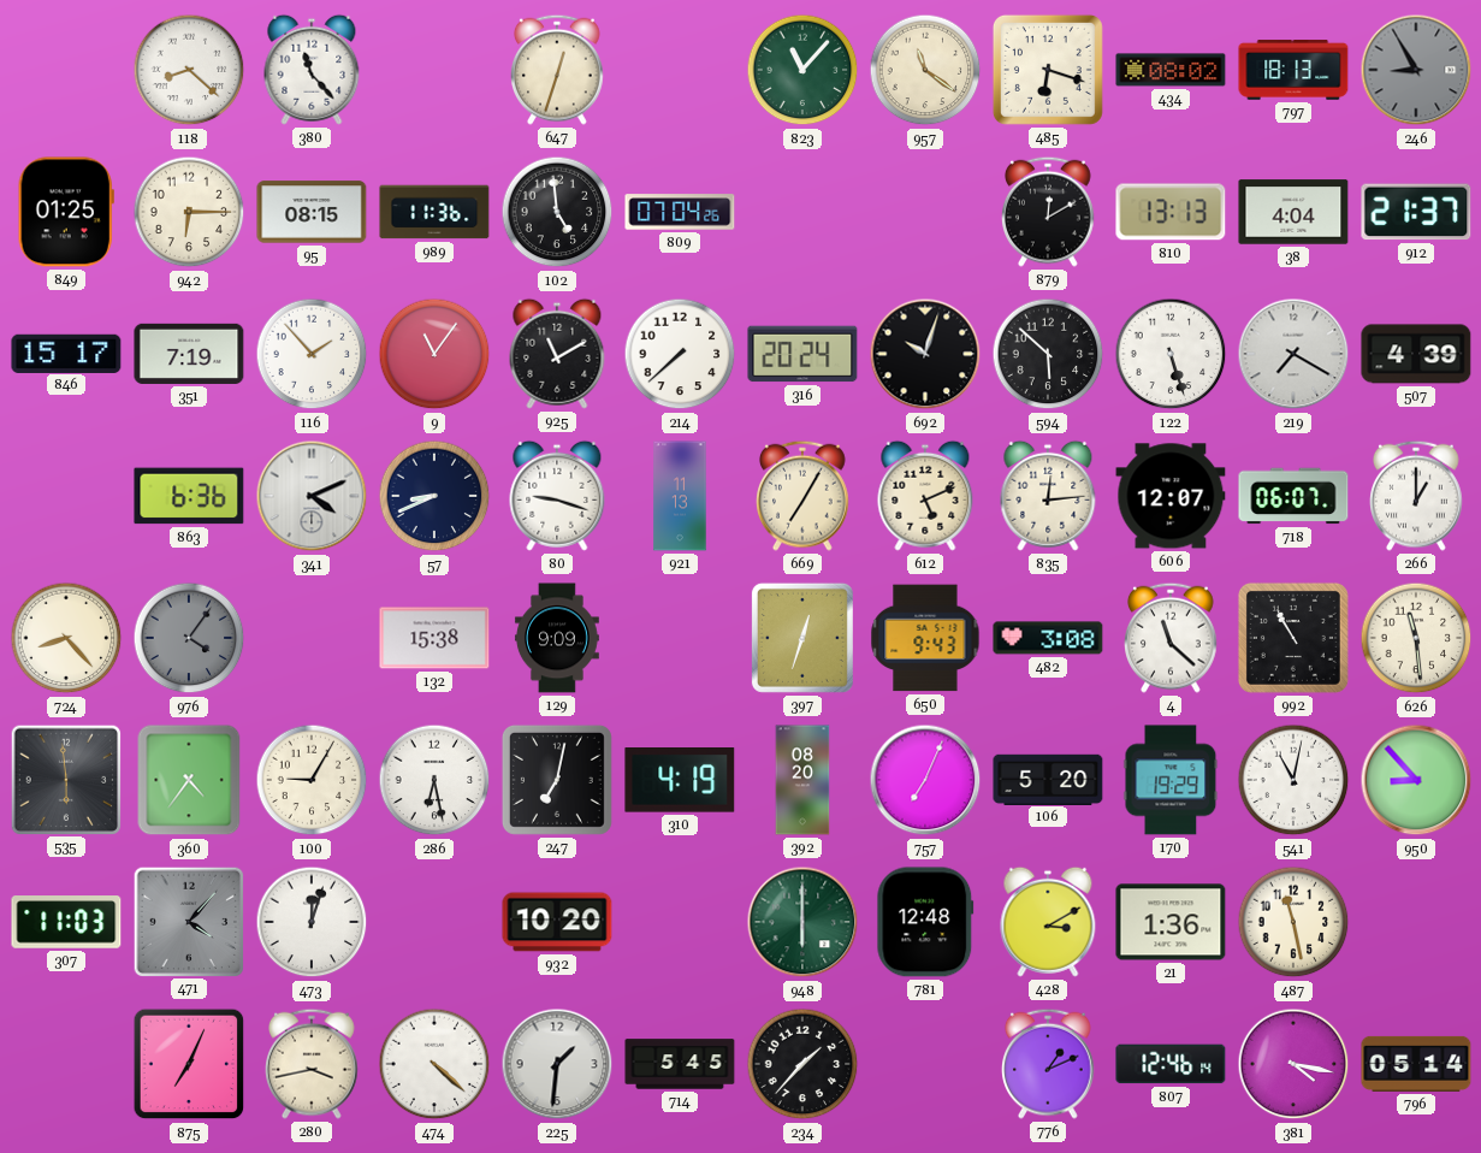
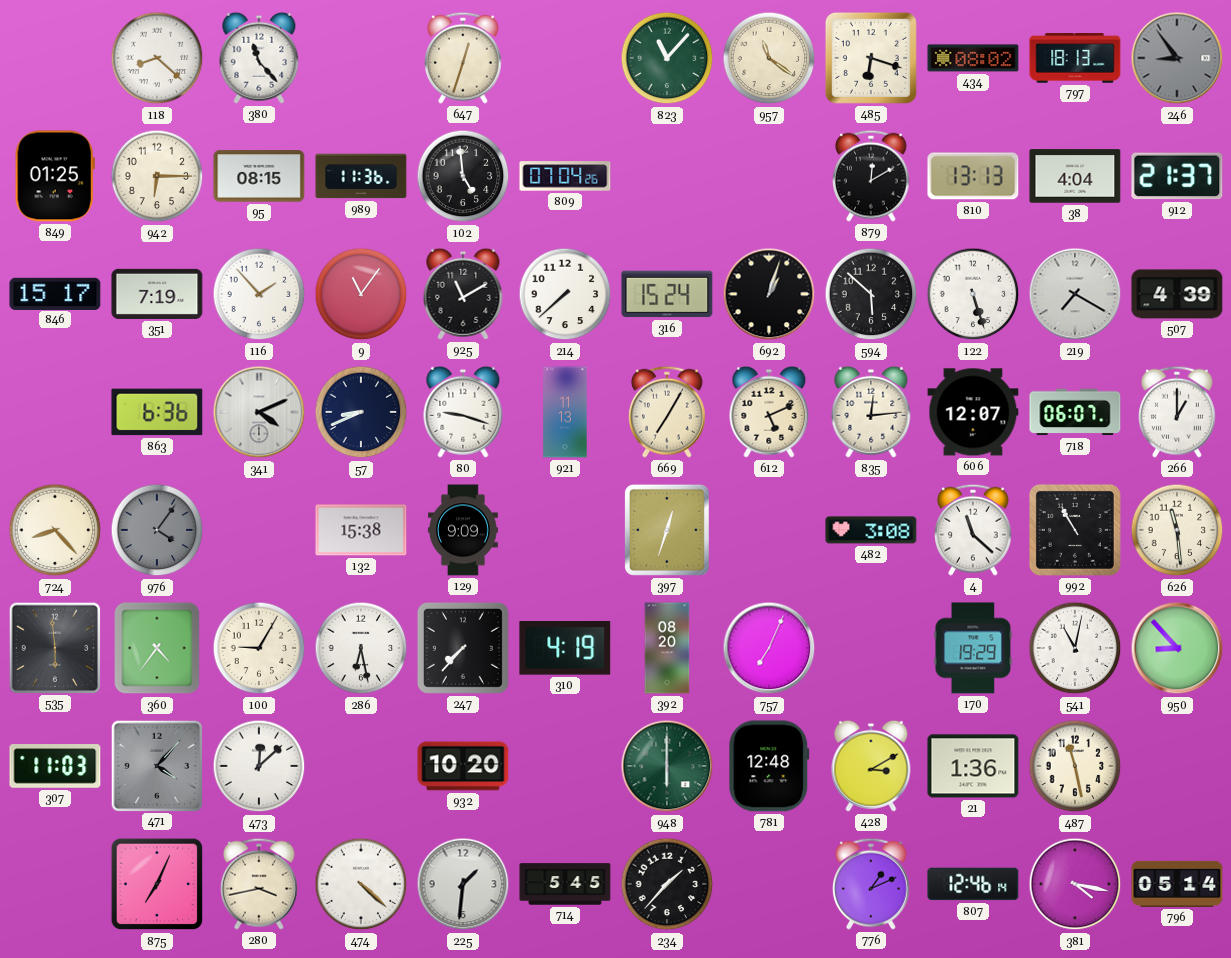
246: 8:55 -> 8:54
316: 20:24 -> 15:24
692: 10:03 -> 1:03
650: 9:43 -> none
247: 7:02 -> 7:37
106: 5:20 -> none
473: 12:03 -> 12:08
